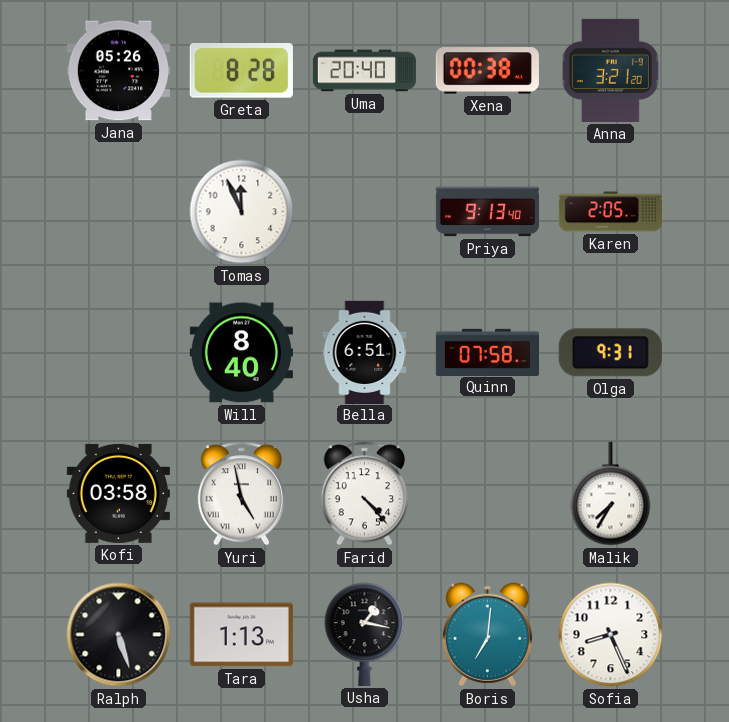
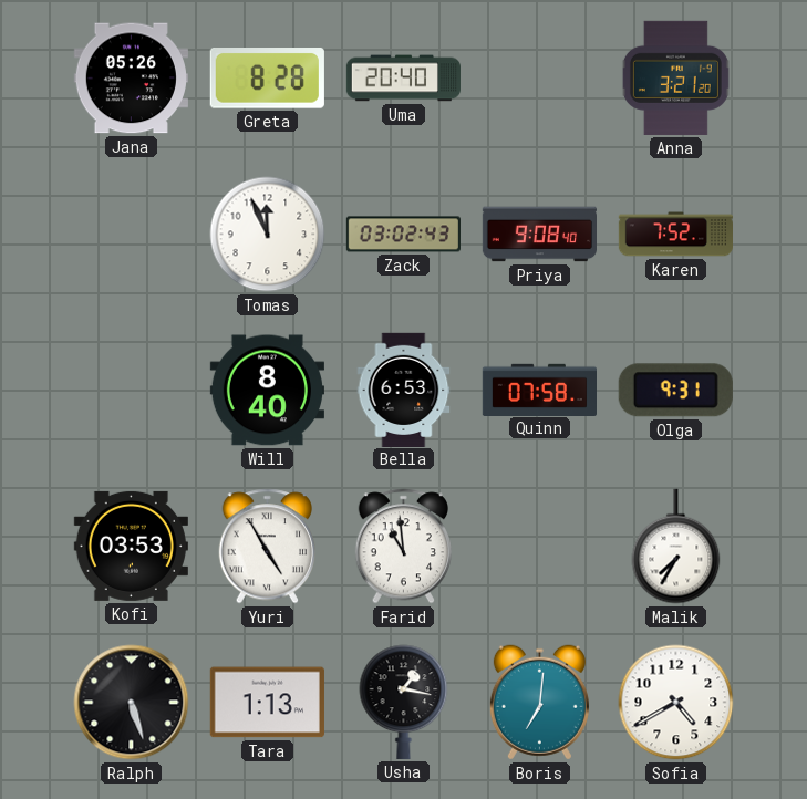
Xena: 00:38 -> none
Zack: none -> 03:02
Priya: 9:13 -> 9:08
Karen: 2:05 -> 7:52
Bella: 6:51 -> 6:53
Kofi: 03:58 -> 03:53
Yuri: 4:58 -> 4:55
Farid: 4:23 -> 10:59
Sofia: 8:26 -> 4:40
